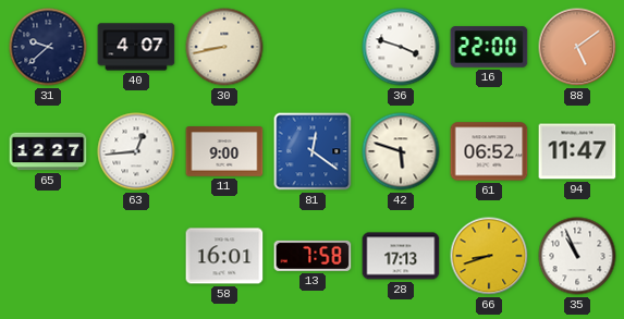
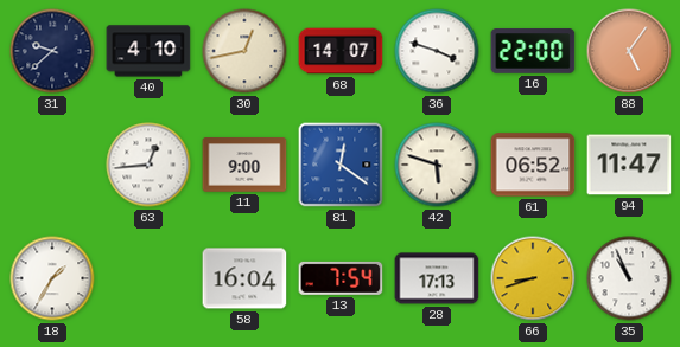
40: 4:07 -> 4:10
30: 8:43 -> 12:43
68: none -> 14:07
88: 5:09 -> 5:06
65: 12:27 -> none
18: none -> 1:35
58: 16:01 -> 16:04
13: 7:58 -> 7:54
